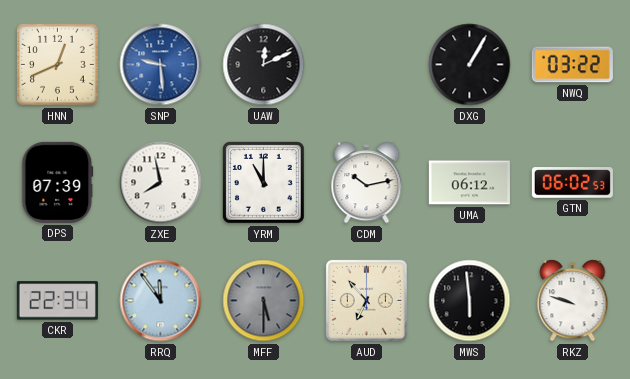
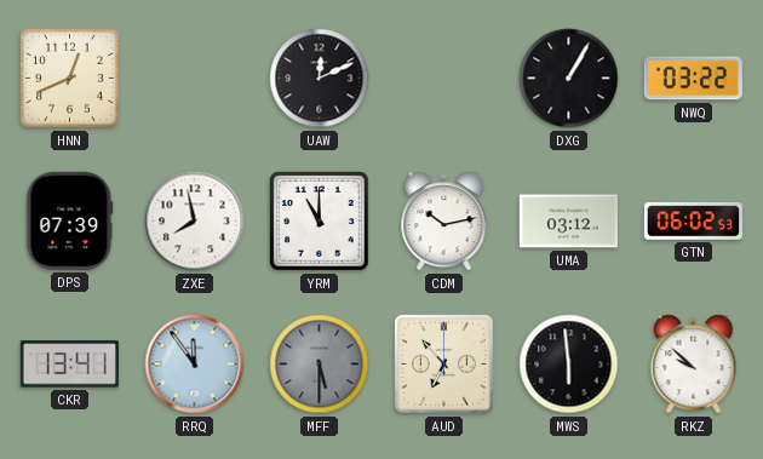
SNP: 9:29 -> none
UMA: 06:12 -> 03:12
CKR: 22:34 -> 13:41
RKZ: 9:48 -> 9:52
